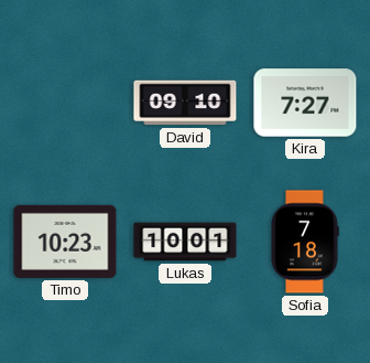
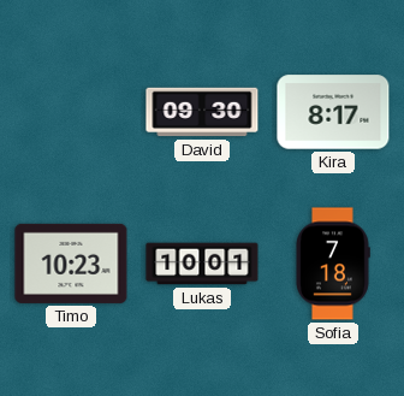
David: 09:10 -> 09:30
Kira: 7:27 -> 8:17
